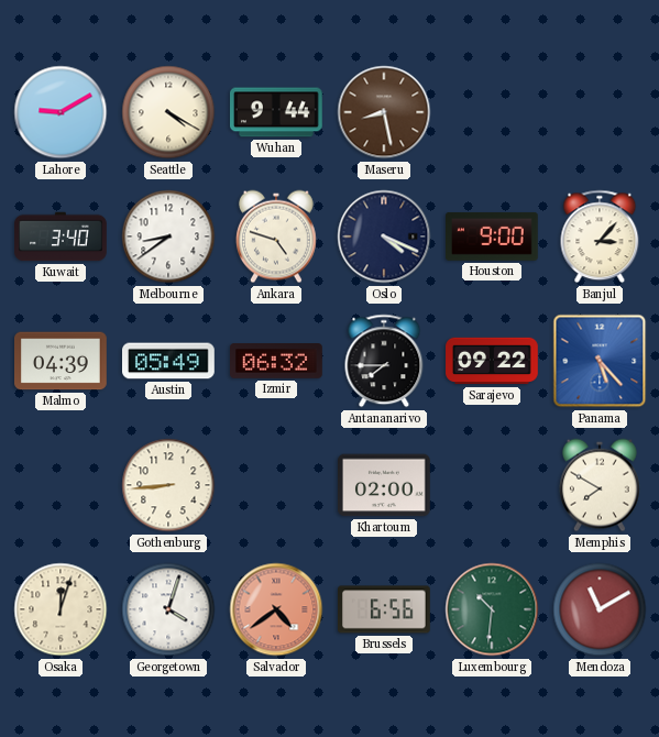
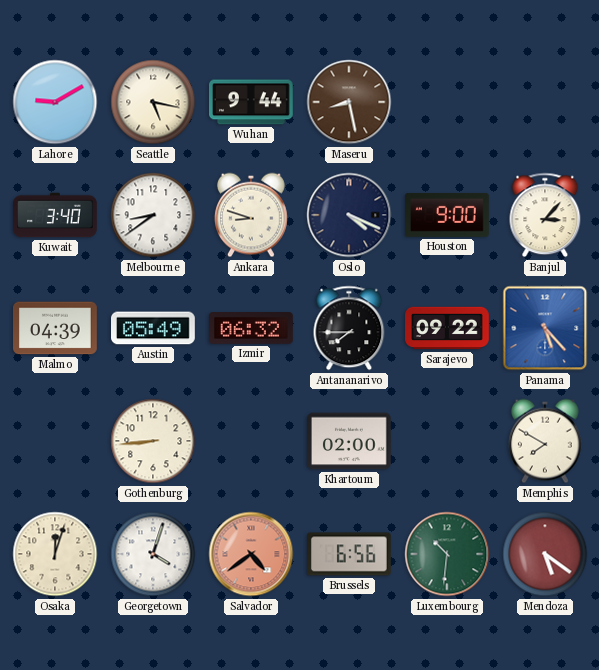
Seattle: 4:20 -> 5:17
Ankara: 4:48 -> 8:48
Mendoza: 11:10 -> 5:21
